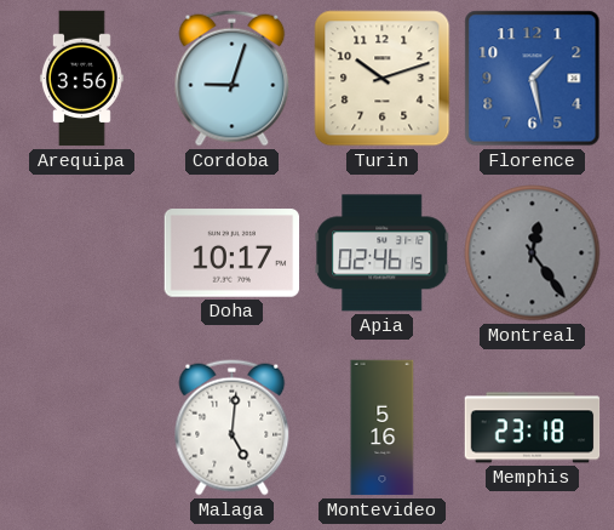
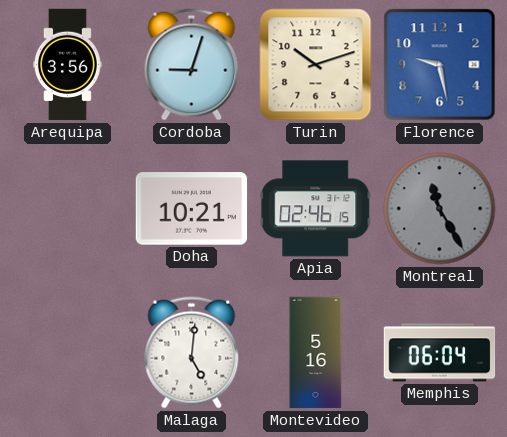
Florence: 1:28 -> 9:28
Doha: 10:17 -> 10:21
Montreal: 12:24 -> 11:25
Memphis: 23:18 -> 06:04
